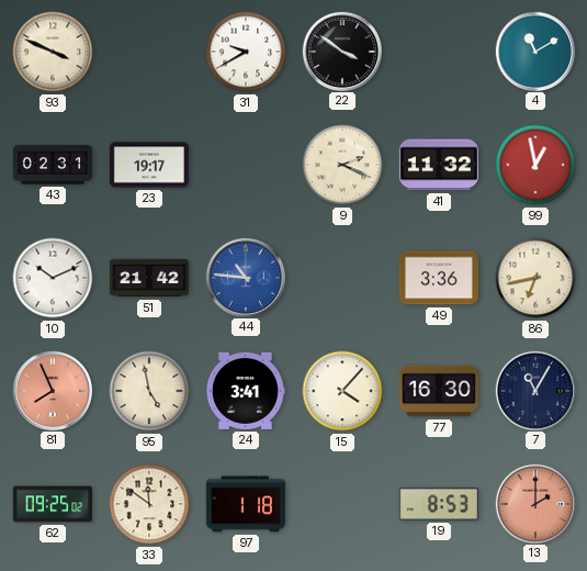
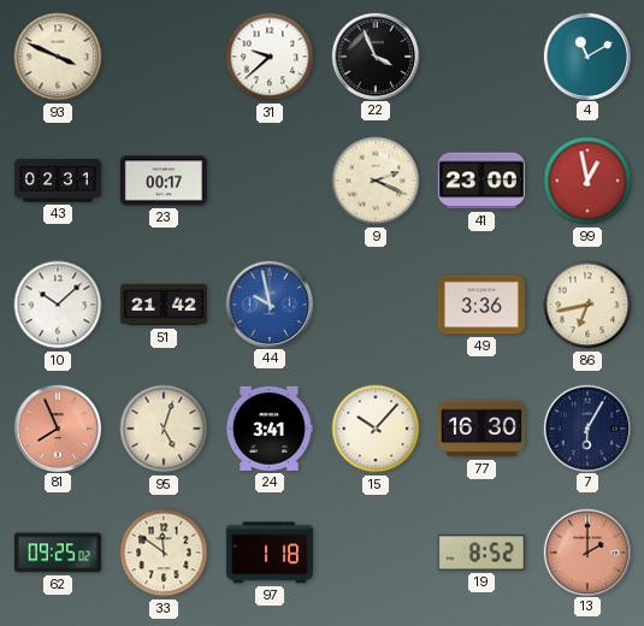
31: 9:40 -> 9:38
22: 3:51 -> 3:56
23: 19:17 -> 00:17
41: 11:32 -> 23:00
10: 10:11 -> 10:08
44: 10:46 -> 9:58
95: 4:58 -> 5:03
15: 4:07 -> 10:07
7: 11:05 -> 6:05
19: 8:53 -> 8:52
